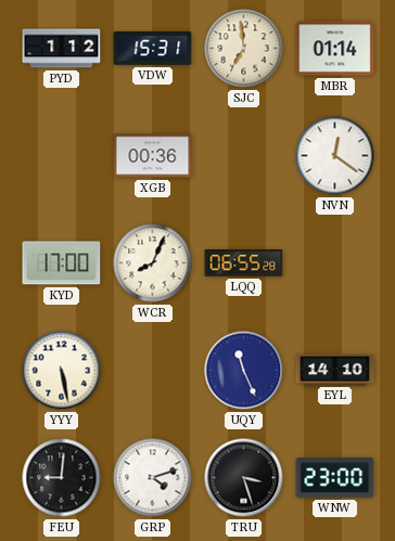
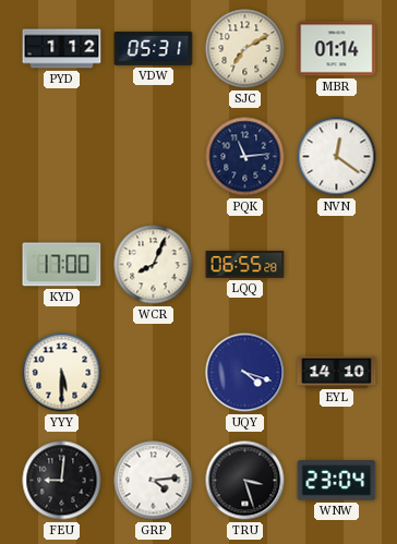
VDW: 15:31 -> 05:31
SJC: 6:59 -> 7:10
XGB: 00:36 -> none
PQK: none -> 11:14
YYY: 5:28 -> 5:30
UQY: 11:26 -> 4:18
GRP: 4:12 -> 4:14
WNW: 23:00 -> 23:04
